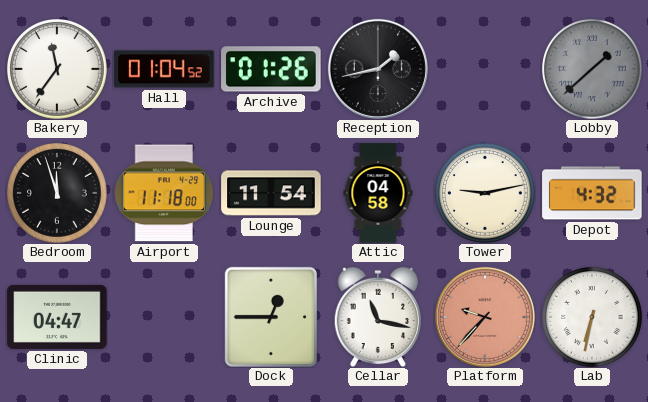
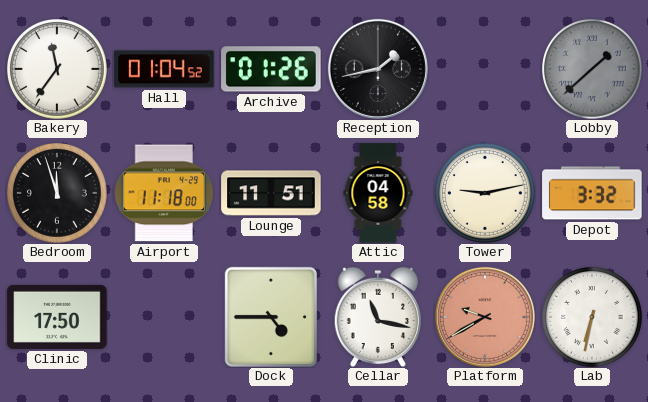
Lounge: 11:54 -> 11:51
Depot: 4:32 -> 3:32
Clinic: 04:47 -> 17:50
Dock: 12:45 -> 4:45
Platform: 9:37 -> 9:40
